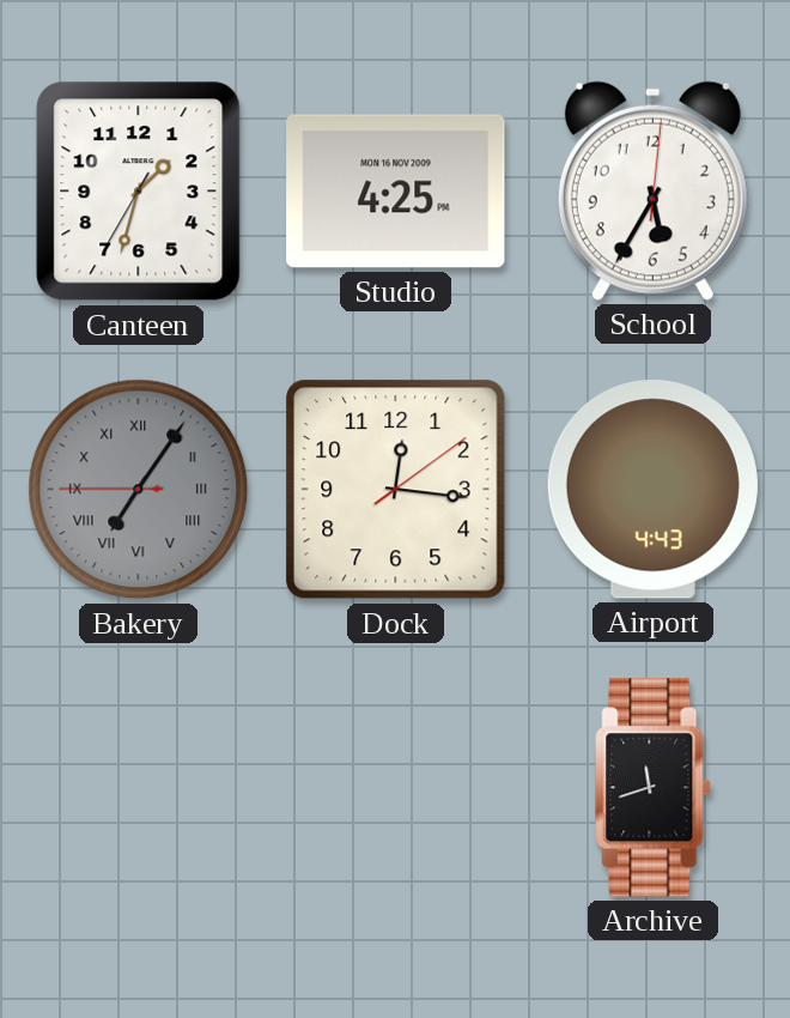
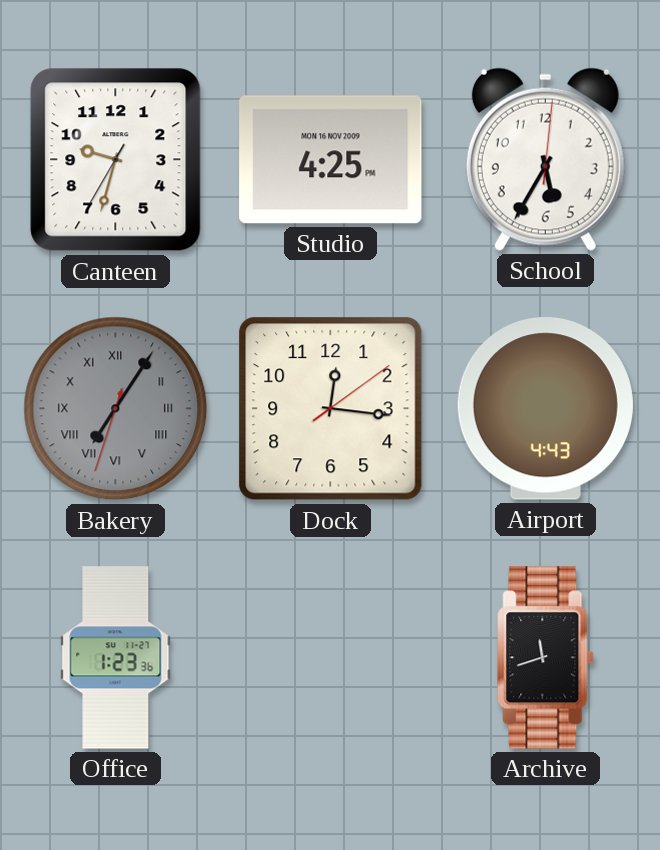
Canteen: 1:32 -> 9:32
Bakery: 7:05:45 -> 7:05:33
Office: none -> 1:23
